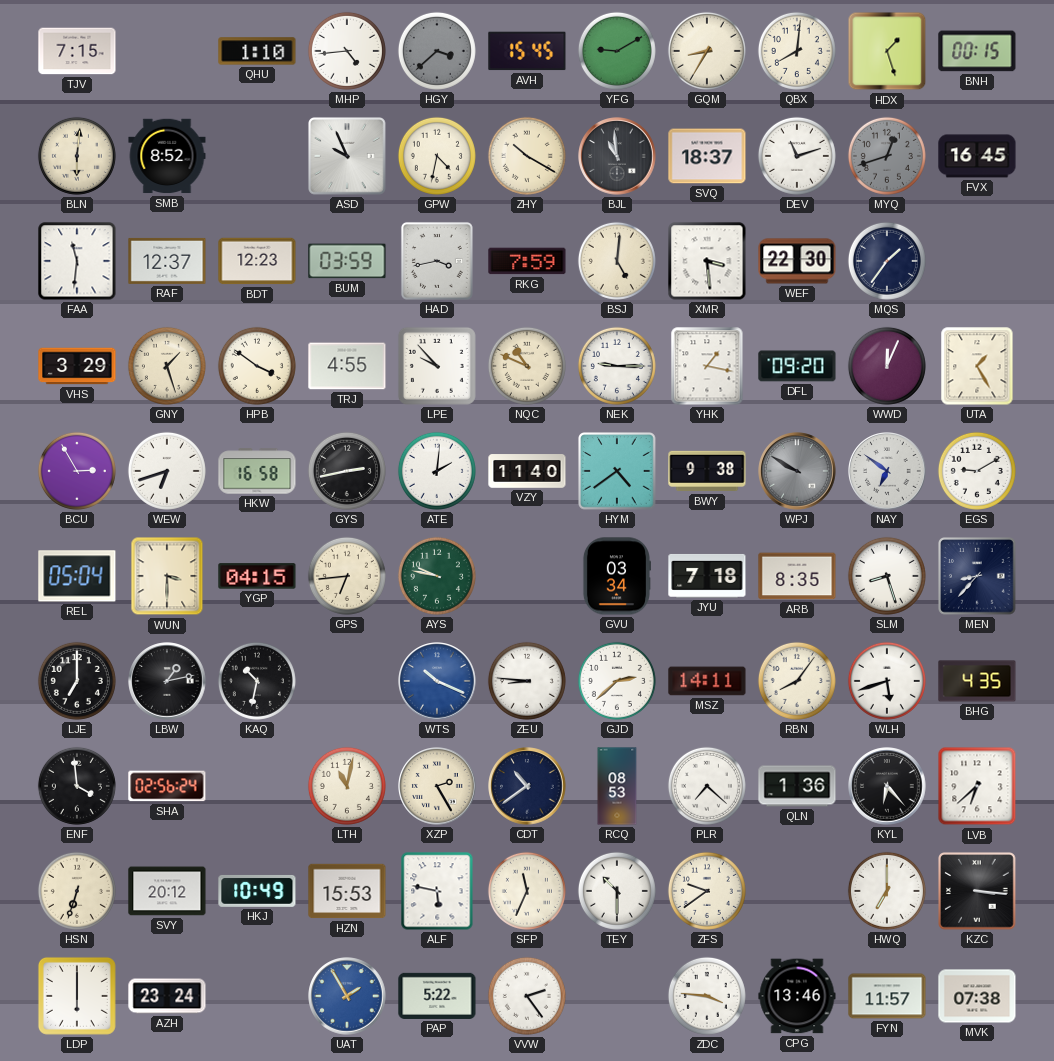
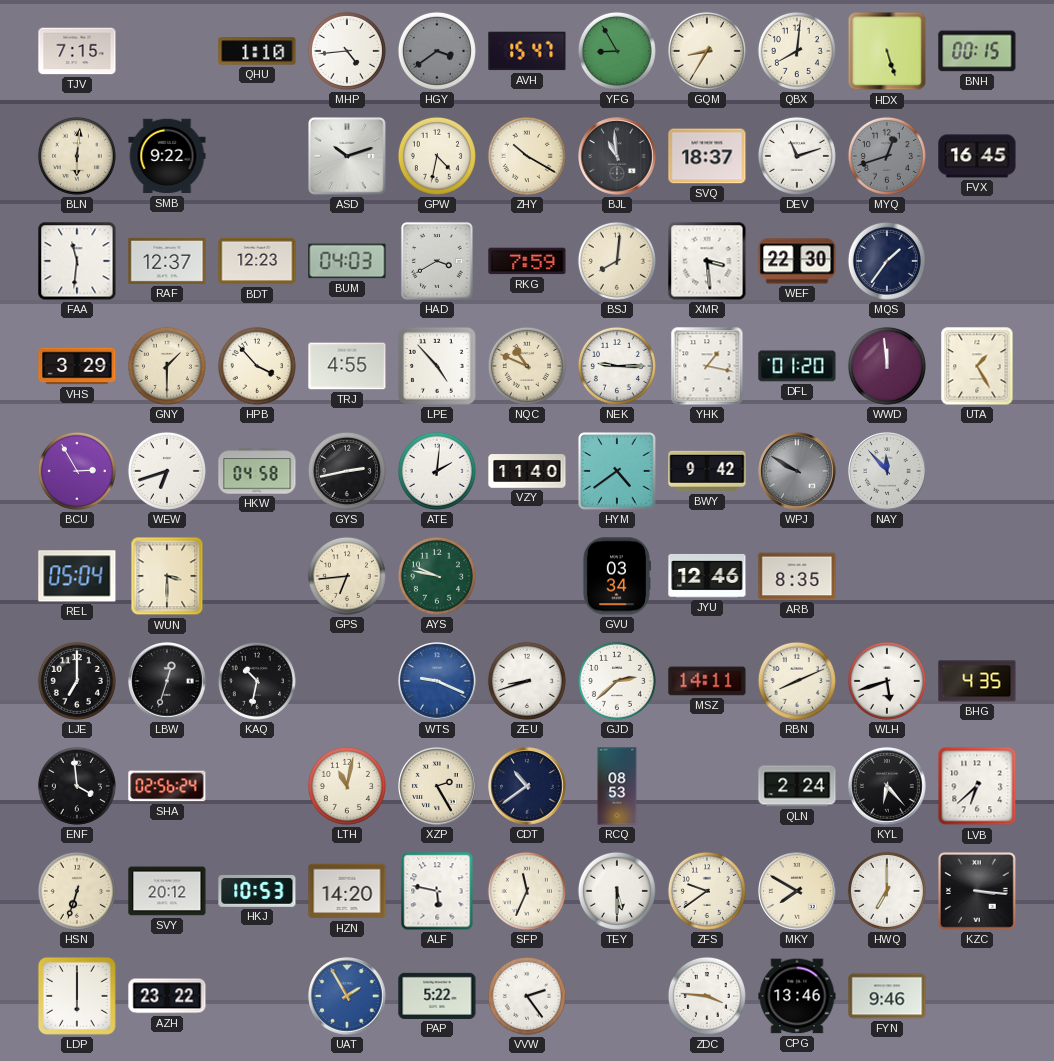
HGY: 3:38 -> 3:39
AVH: 15:45 -> 15:47
YFG: 9:10 -> 8:55
HDX: 1:27 -> 5:27
SMB: 8:52 -> 9:22
ASD: 9:56 -> 10:12
BUM: 03:59 -> 04:03
HAD: 3:43 -> 3:40
BSJ: 5:01 -> 8:01
GNY: 1:27 -> 1:30
HPB: 3:51 -> 3:53
LPE: 9:53 -> 4:53
DFL: 09:20 -> 01:20
WWD: 12:04 -> 11:59
HKW: 16:58 -> 04:58
BWY: 9:38 -> 9:42
NAY: 6:51 -> 11:53
EGS: 9:10 -> none
YGP: 04:15 -> none
JYU: 7:18 -> 12:46
SLM: 8:27 -> none
MEN: 8:37 -> none
LBW: 1:13 -> 12:33
WTS: 10:19 -> 9:19
ZEU: 8:46 -> 8:42
RBN: 8:06 -> 8:11
PLR: 7:22 -> none
QLN: 1:36 -> 2:24
HKJ: 10:49 -> 10:53
HZN: 15:53 -> 14:20
TEY: 10:30 -> 5:30
MKY: none -> 7:50
AZH: 23:24 -> 23:22
FYN: 11:57 -> 9:46
MVK: 07:38 -> none
